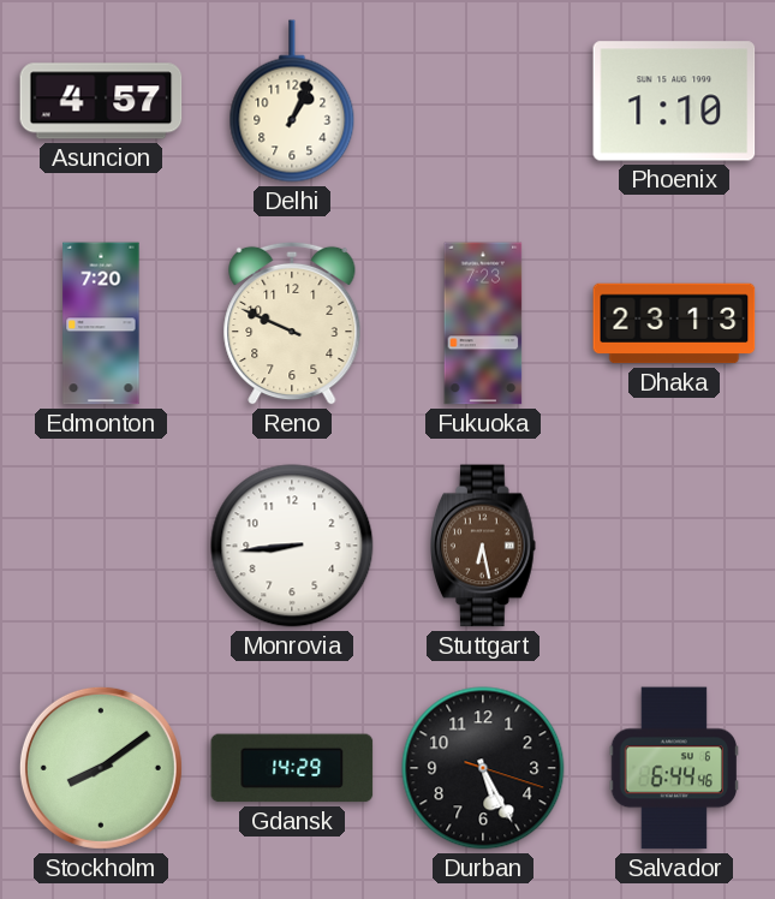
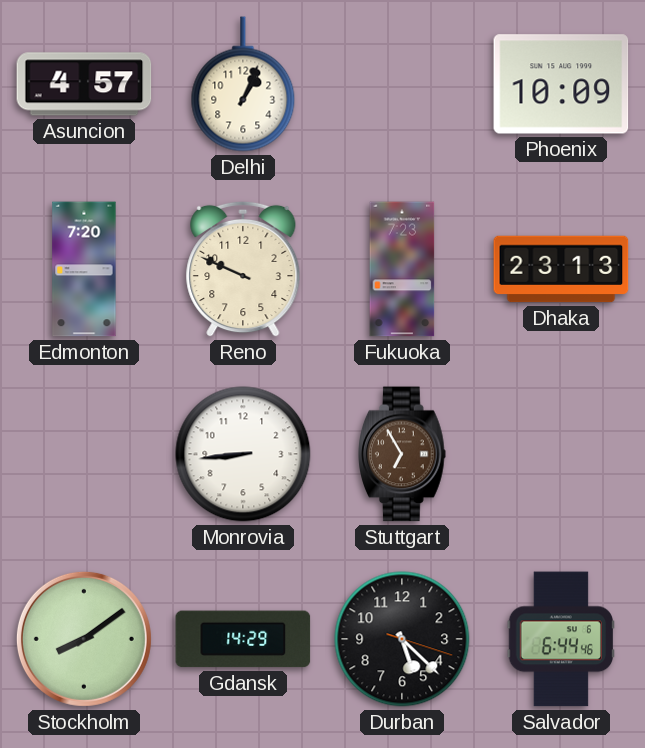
Phoenix: 1:10 -> 10:09
Stuttgart: 6:28 -> 6:55
Durban: 5:25 -> 5:22
